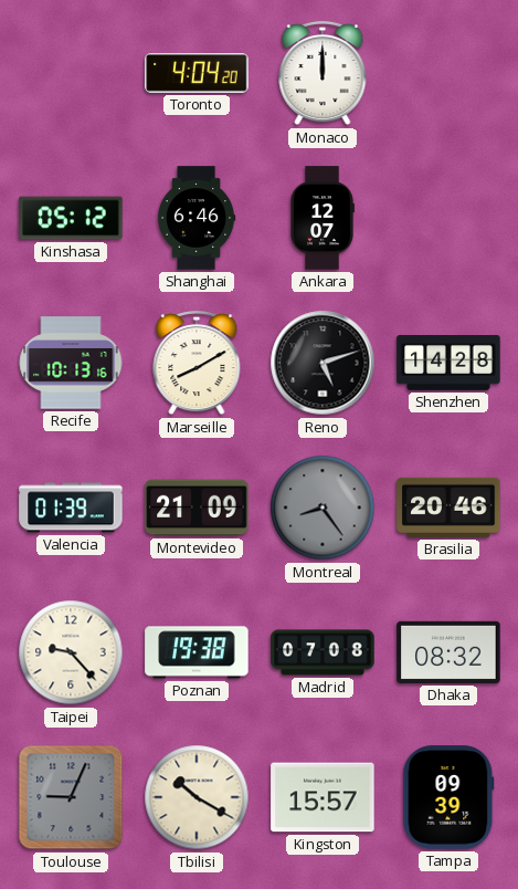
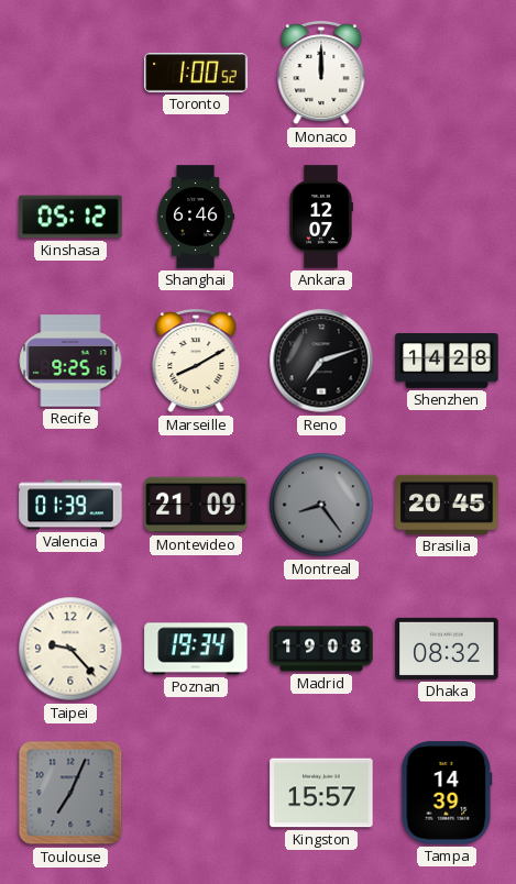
Toronto: 4:04 -> 1:00
Recife: 10:13 -> 9:25
Reno: 5:12 -> 7:12
Brasilia: 20:46 -> 20:45
Poznan: 19:38 -> 19:34
Madrid: 07:08 -> 19:08
Toulouse: 9:04 -> 7:04
Tbilisi: 10:20 -> none
Tampa: 09:39 -> 14:39
